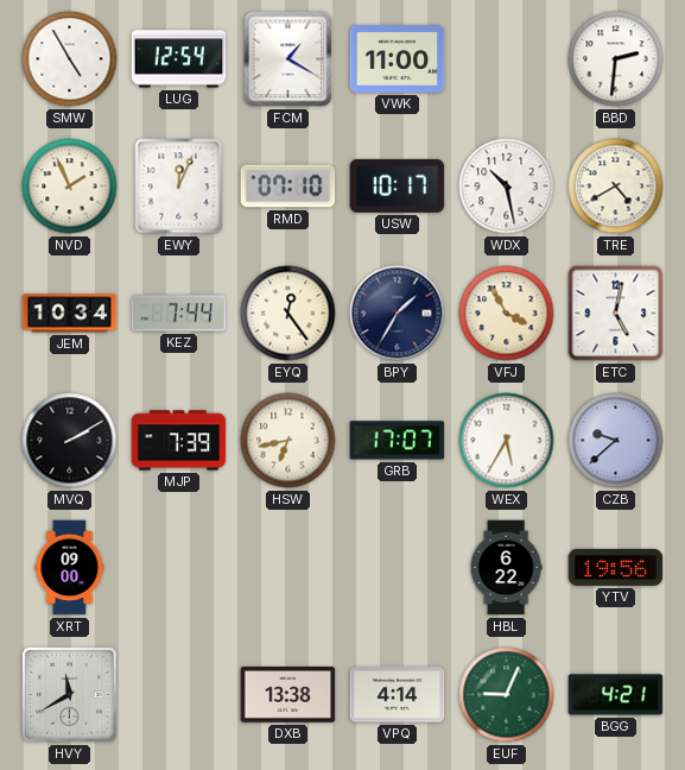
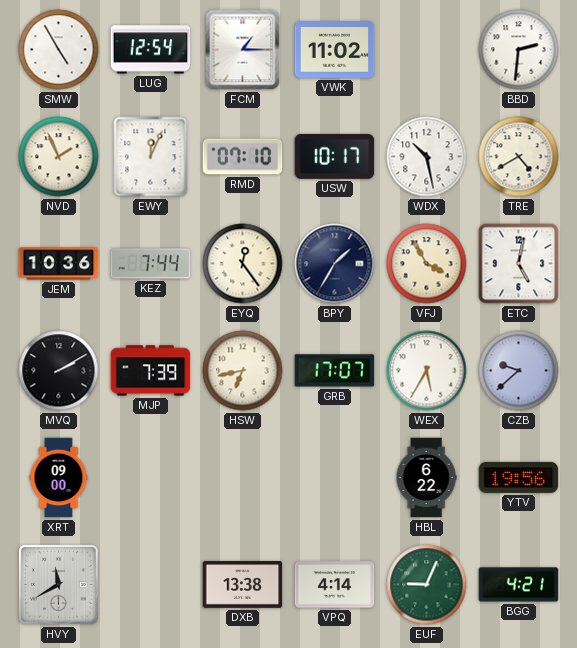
FCM: 1:20 -> 1:15
VWK: 11:00 -> 11:02
JEM: 10:34 -> 10:36
